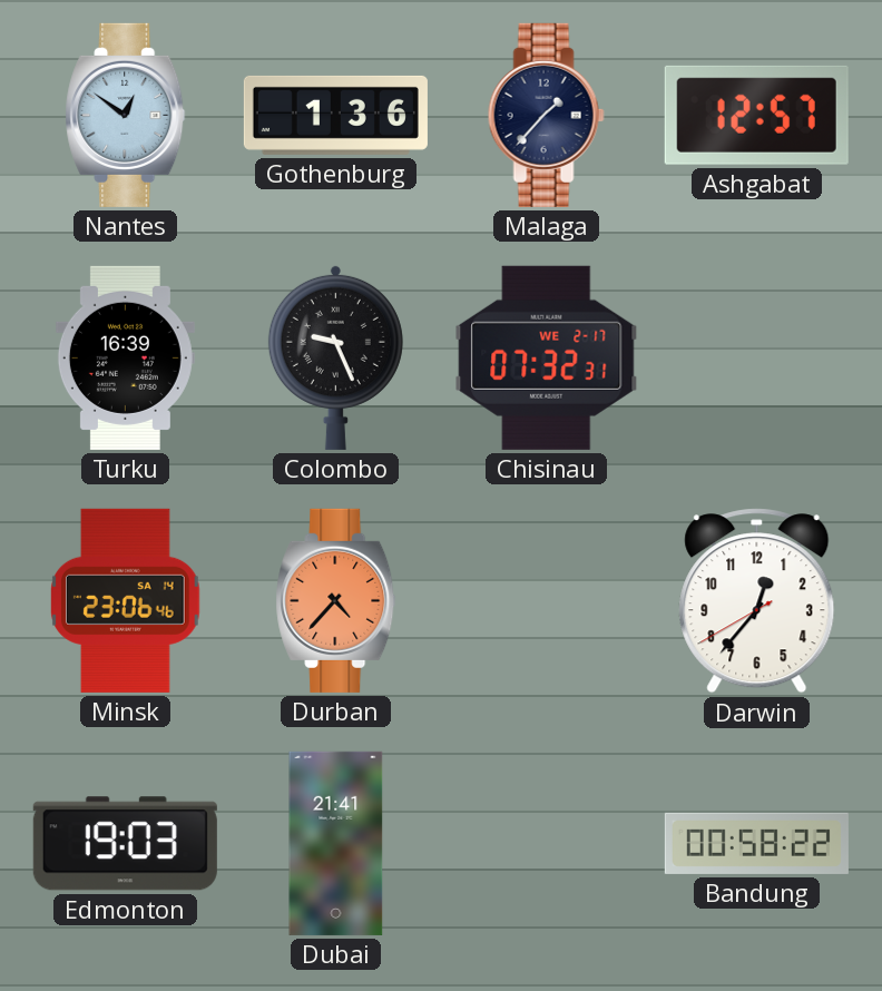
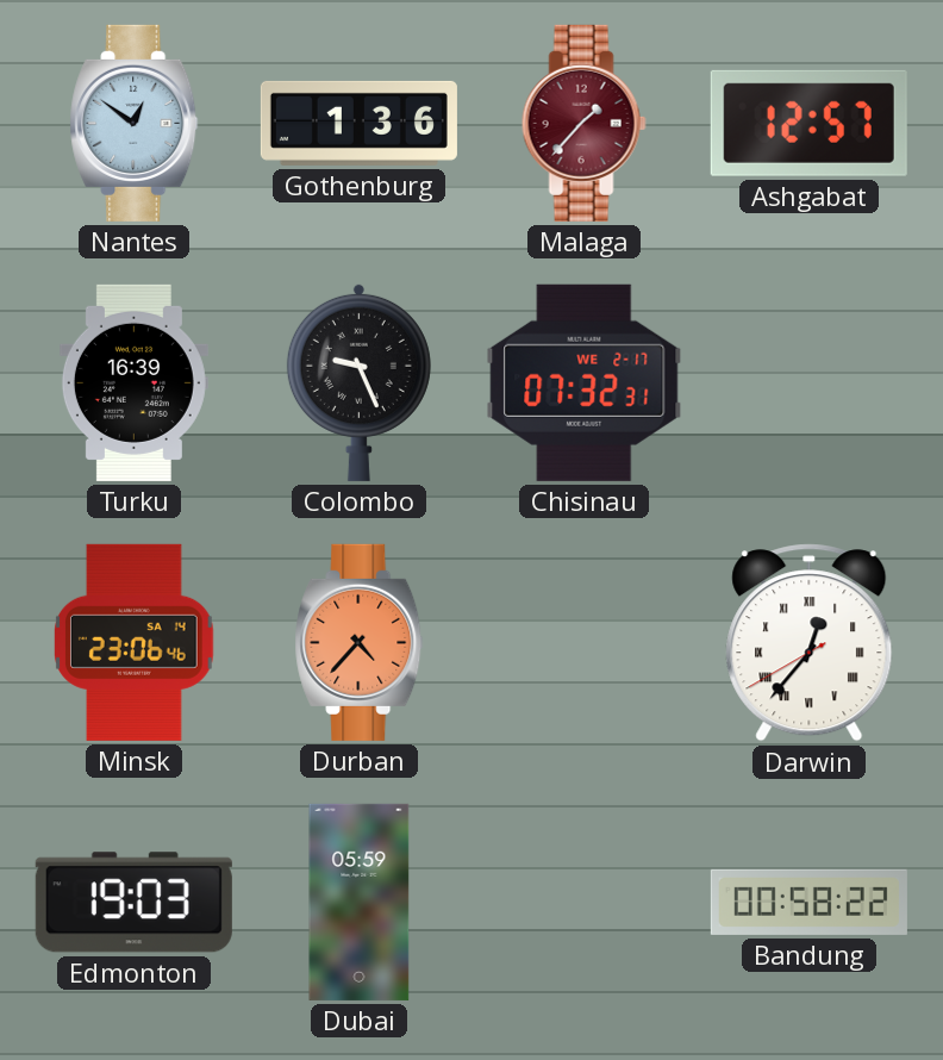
Malaga dial: navy -> burgundy
Darwin numerals: Arabic -> Roman
Dubai: 21:41 -> 05:59
